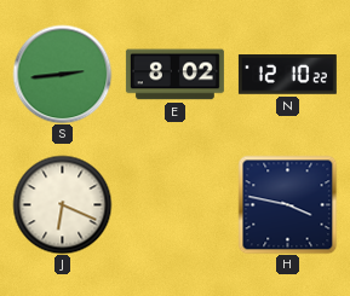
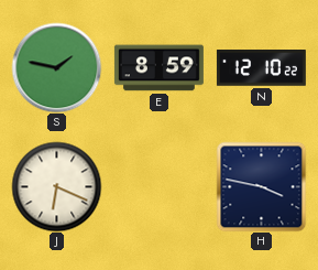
S: 2:44 -> 1:47
E: 8:02 -> 8:59
